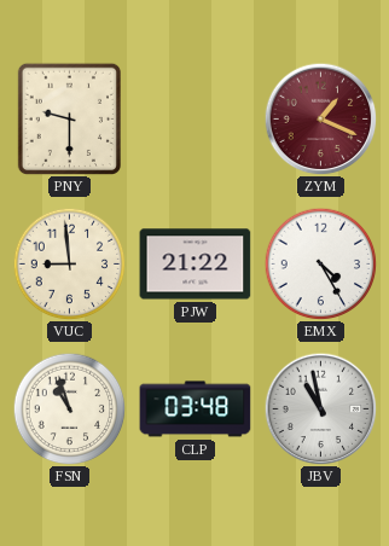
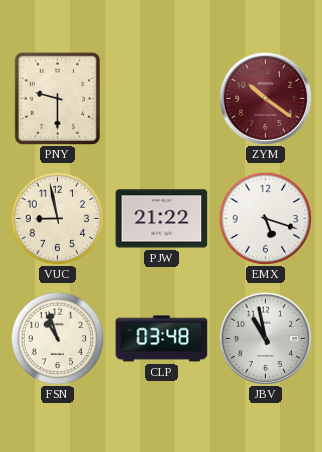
ZYM: 1:19 -> 10:21
VUC: 8:59 -> 8:58
EMX: 4:25 -> 5:18
